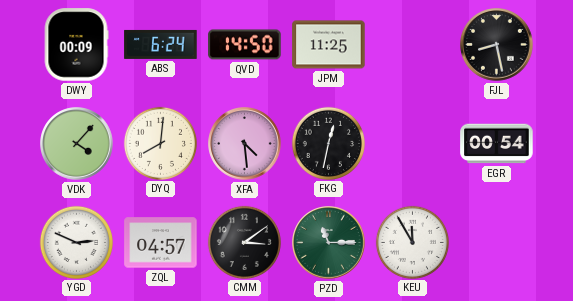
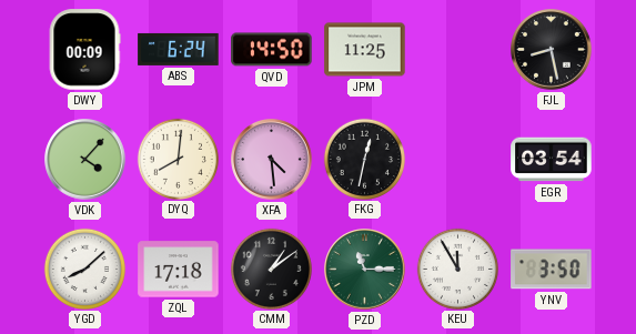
EGR: 00:54 -> 03:54
YGD: 2:49 -> 8:08
ZQL: 04:57 -> 17:18
CMM: 3:09 -> 1:09
YNV: none -> 3:50
